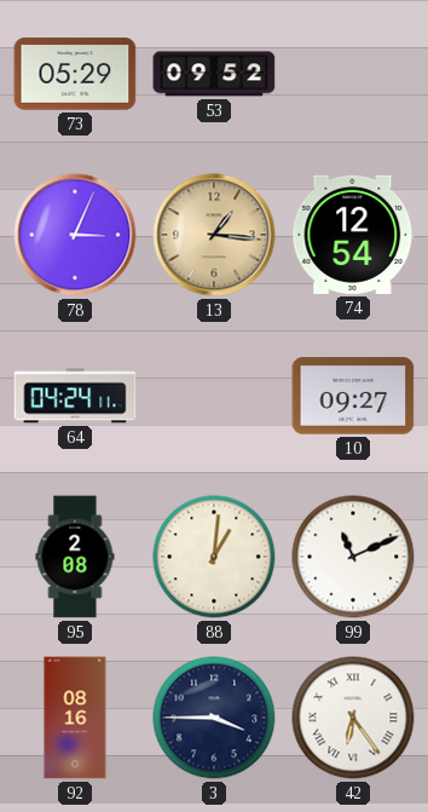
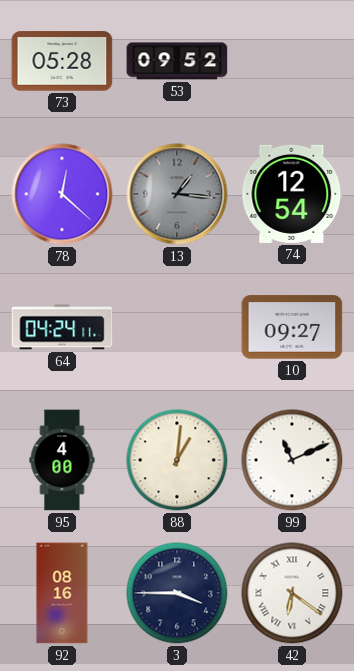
73: 05:29 -> 05:28
78: 3:04 -> 12:22
13 dial: champagne -> grey
95: 2:08 -> 4:00
42: 6:24 -> 6:21
